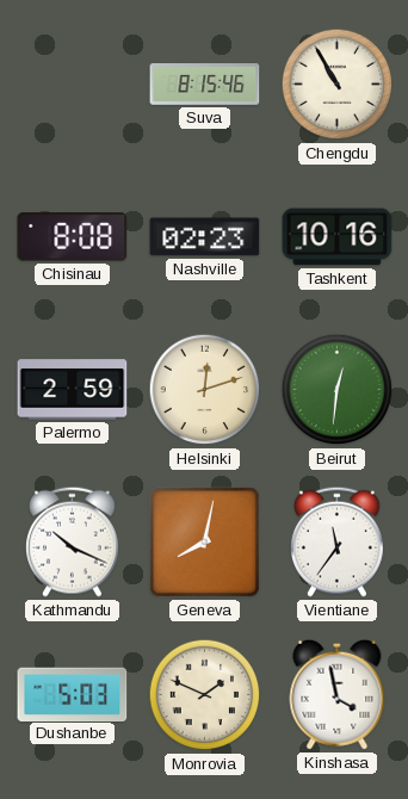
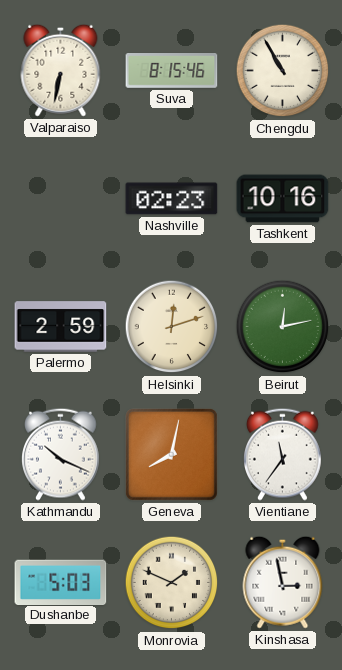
Valparaiso: none -> 6:32
Chisinau: 8:08 -> none
Beirut: 12:31 -> 12:13
Kinshasa: 3:58 -> 2:58
